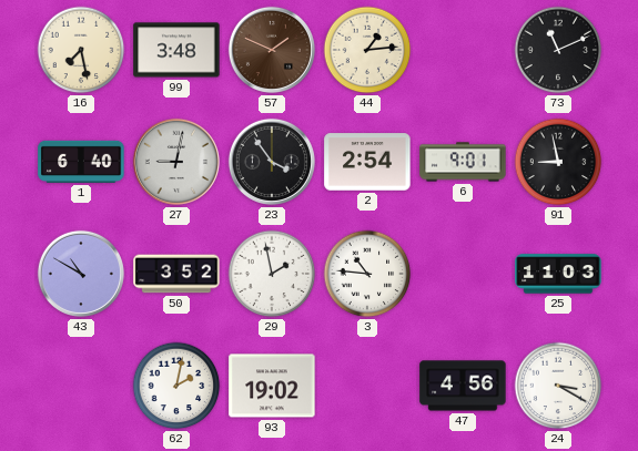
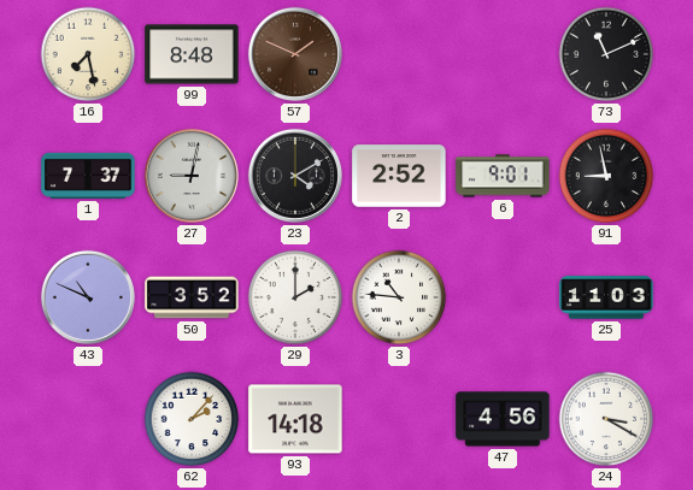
99: 3:48 -> 8:48
44: 1:14 -> none
1: 6:40 -> 7:37
23: 3:54 -> 4:10
2: 2:54 -> 2:52
43: 10:50 -> 10:49
29: 1:58 -> 2:00
62: 2:02 -> 2:07
93: 19:02 -> 14:18
